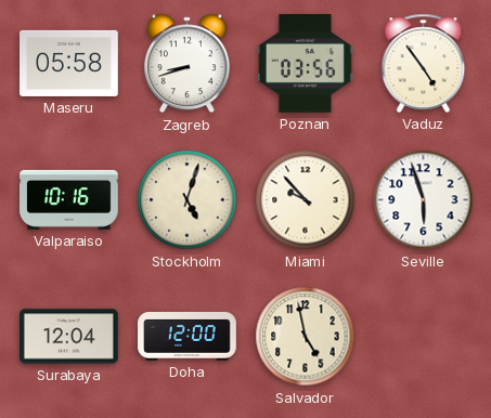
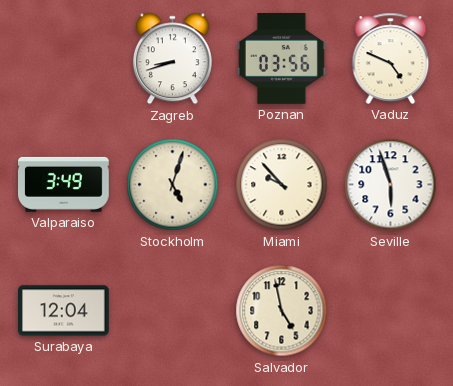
Maseru: 05:58 -> none
Vaduz: 4:54 -> 4:49
Valparaiso: 10:16 -> 3:49
Doha: 12:00 -> none
